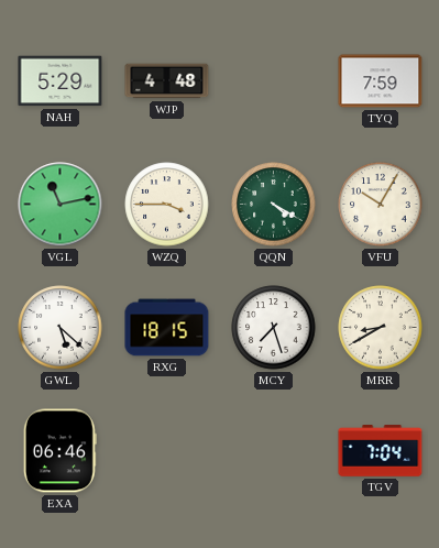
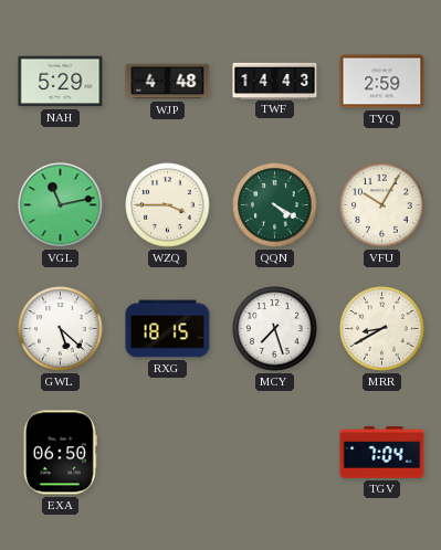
TWF: none -> 14:43
TYQ: 7:59 -> 2:59
EXA: 06:46 -> 06:50
